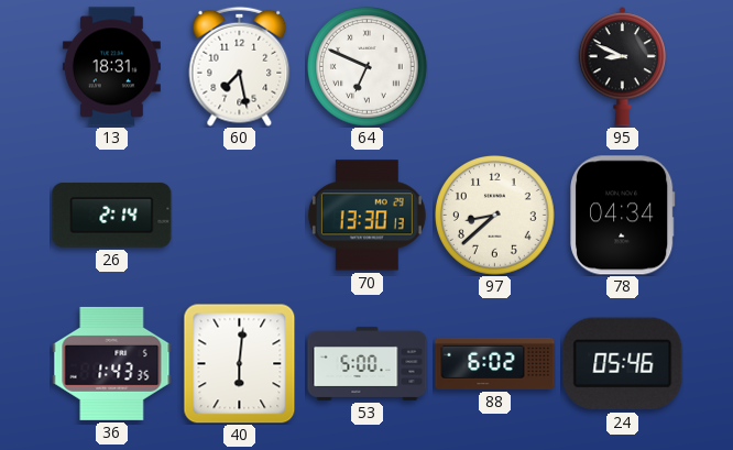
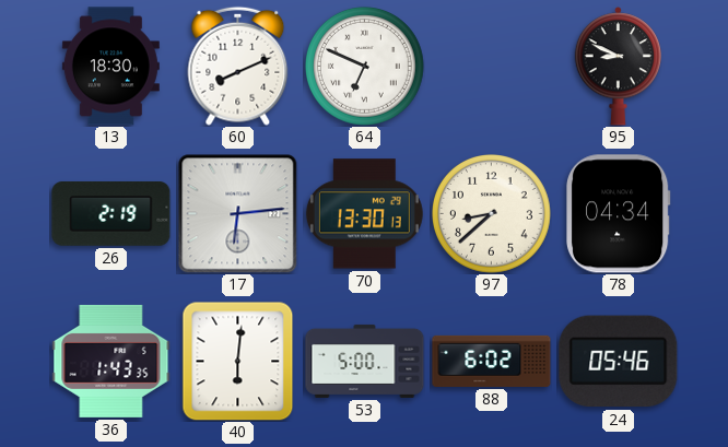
13: 18:31 -> 18:30
60: 7:28 -> 8:11
26: 2:14 -> 2:19
17: none -> 6:14
